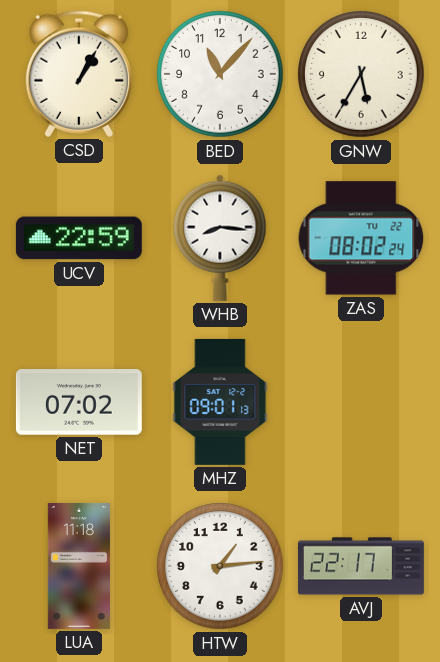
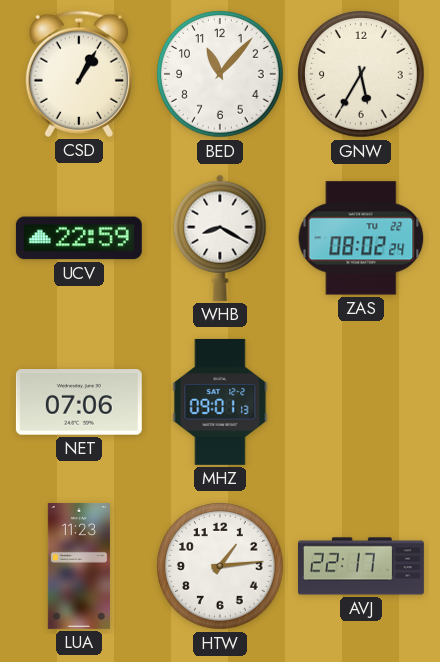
WHB: 8:16 -> 8:20
NET: 07:02 -> 07:06
LUA: 11:18 -> 11:23
